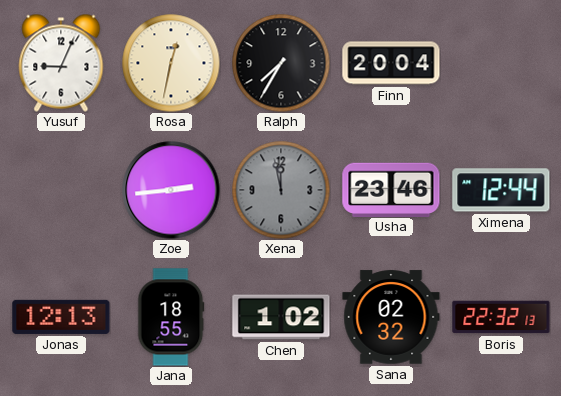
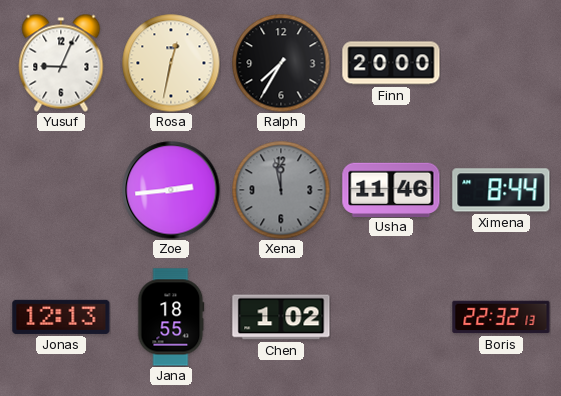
Finn: 20:04 -> 20:00
Usha: 23:46 -> 11:46
Ximena: 12:44 -> 8:44
Sana: 02:32 -> none
